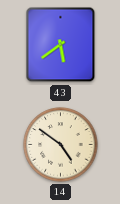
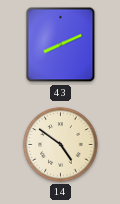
43: 5:39 -> 8:11
